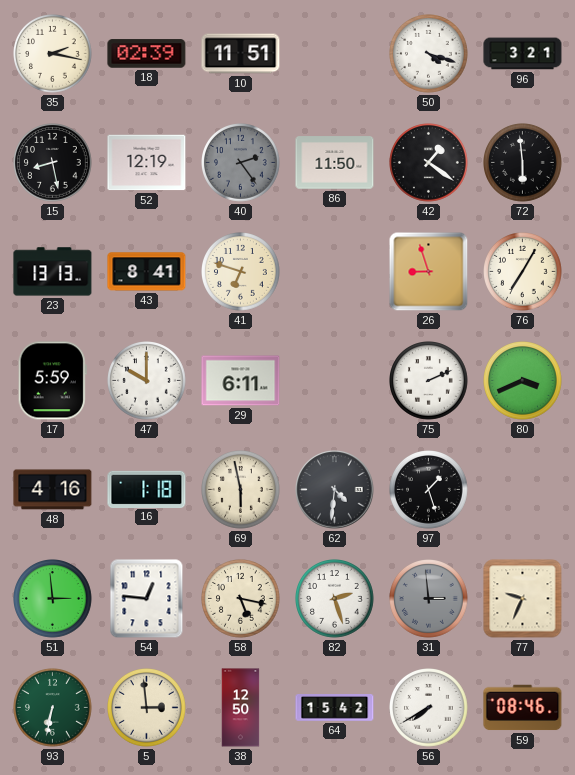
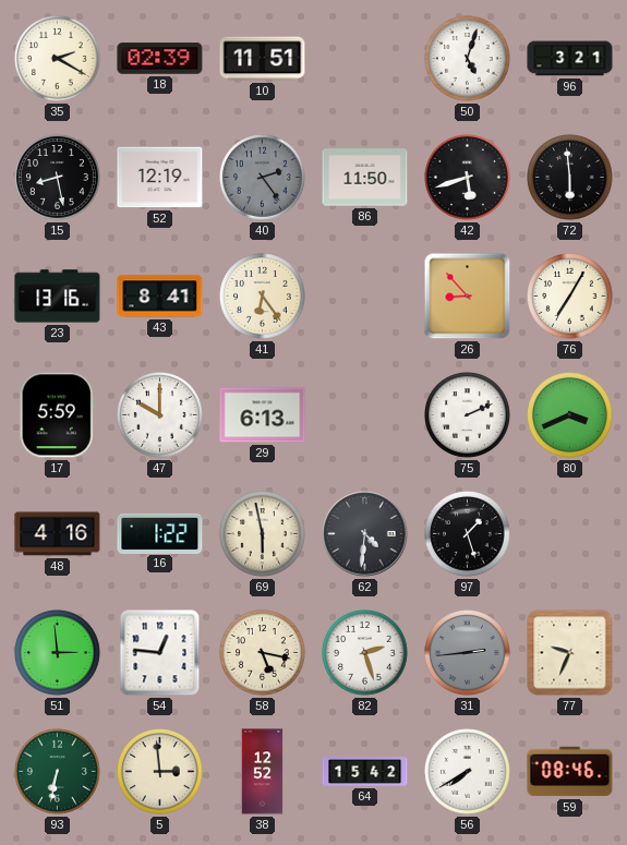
35: 2:17 -> 2:20
50: 4:18 -> 5:03
42: 1:21 -> 5:42
23: 13:13 -> 13:16
41: 6:48 -> 6:24
26: 8:57 -> 8:53
29: 6:11 -> 6:13
16: 1:18 -> 1:22
31: 2:59 -> 2:44
38: 12:50 -> 12:52
